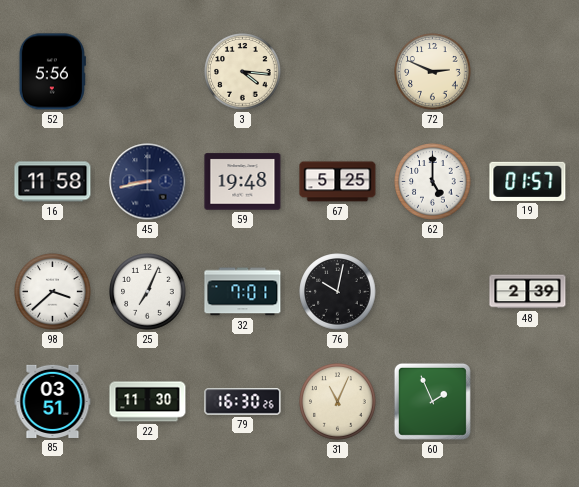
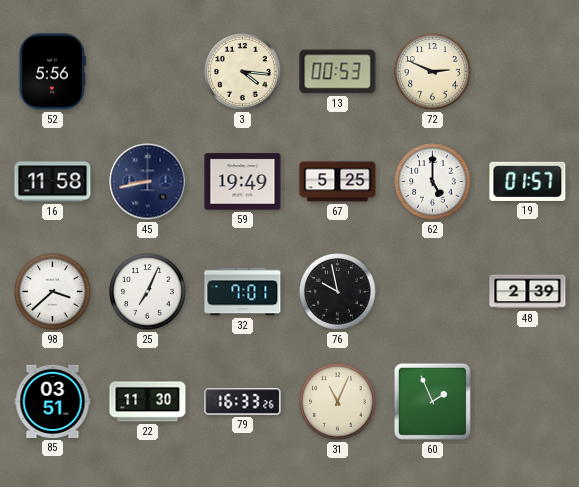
13: none -> 00:53
59: 19:48 -> 19:49
76: 10:02 -> 9:58
79: 16:30 -> 16:33
